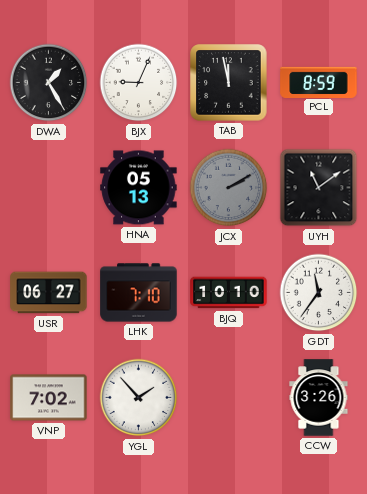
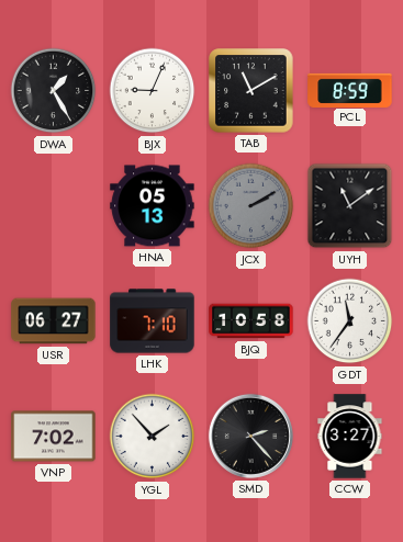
TAB: 11:58 -> 11:10
BJQ: 10:10 -> 10:58
SMD: none -> 2:23
CCW: 3:26 -> 3:27
